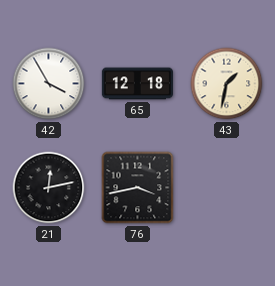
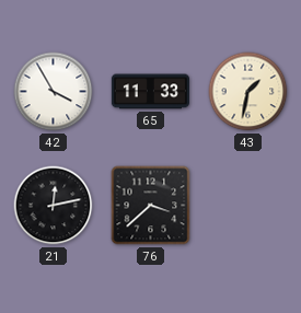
65: 12:18 -> 11:33
76: 3:43 -> 3:38
